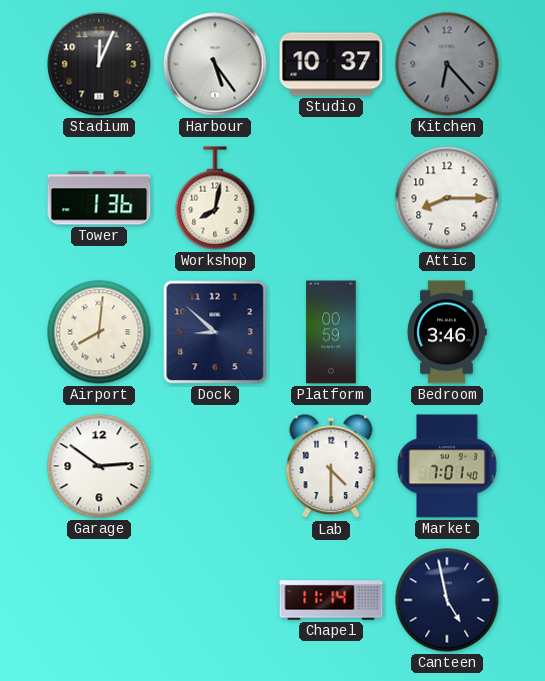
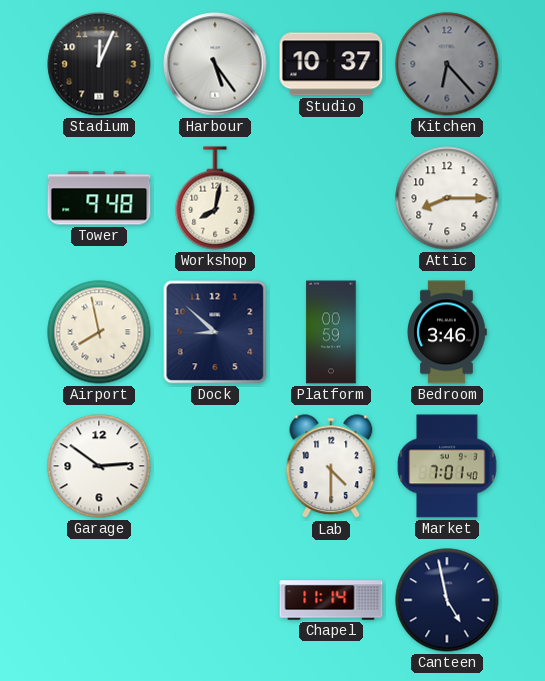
Tower: 1:36 -> 9:48
Airport: 8:01 -> 7:58
